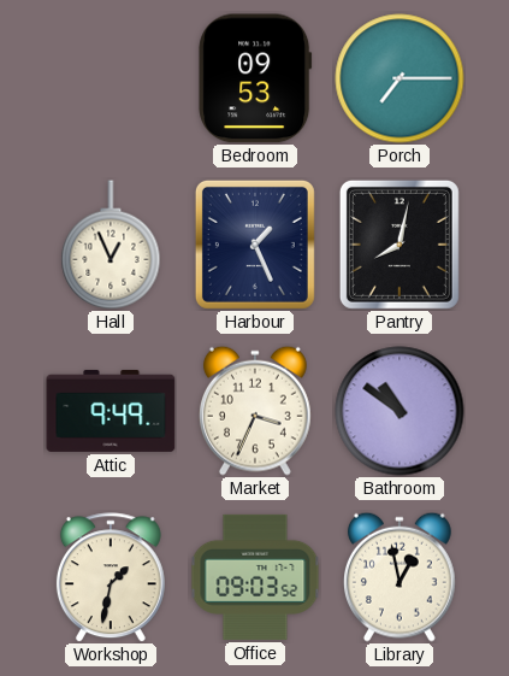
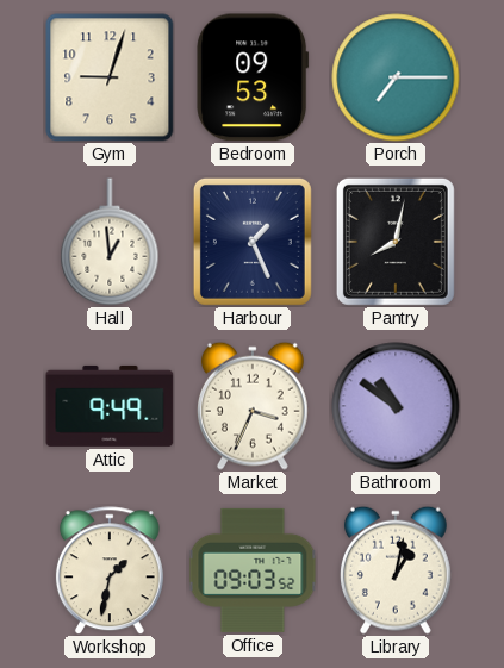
Gym: none -> 9:03
Hall: 12:56 -> 12:59
Library: 12:58 -> 1:02
